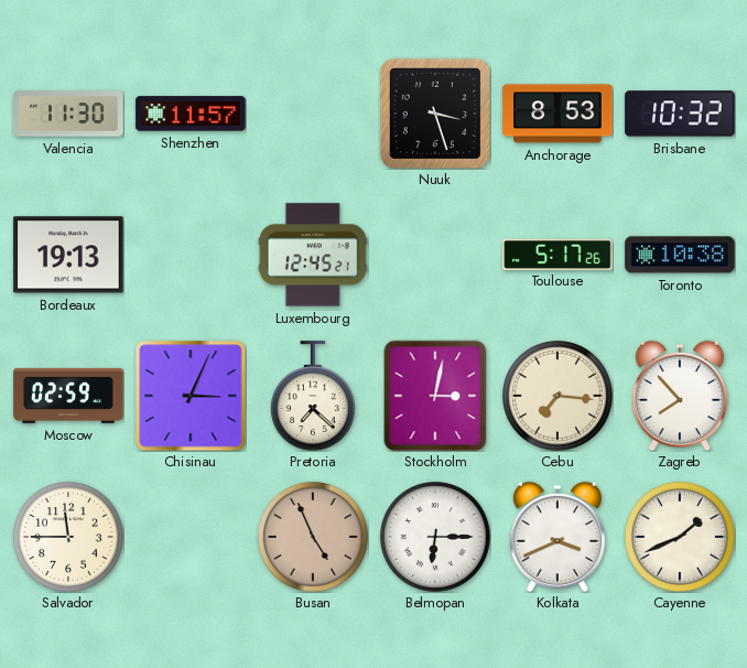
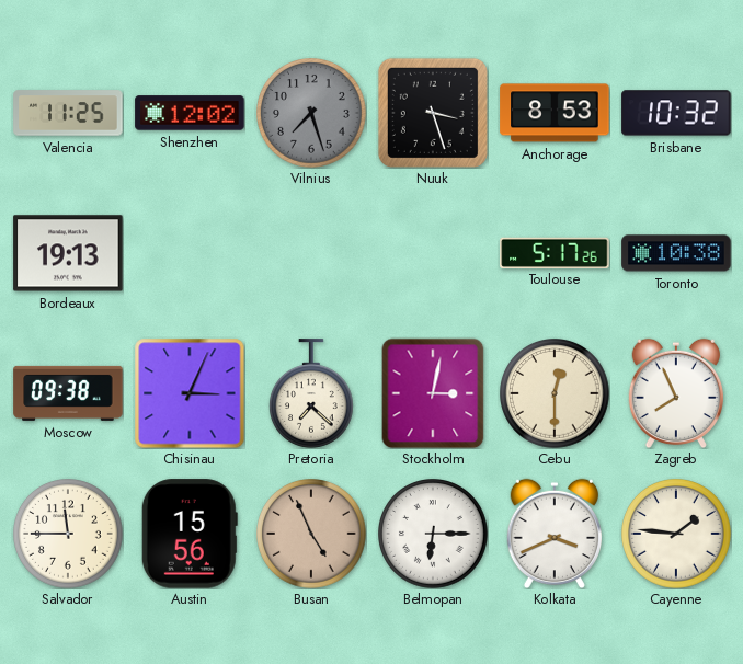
Valencia: 11:30 -> 11:25
Shenzhen: 11:57 -> 12:02
Vilnius: none -> 7:27
Luxembourg: 12:45 -> none
Moscow: 02:59 -> 09:38
Cebu: 7:16 -> 12:30
Zagreb: 7:53 -> 7:56
Austin: none -> 15:56
Cayenne: 1:41 -> 1:46
